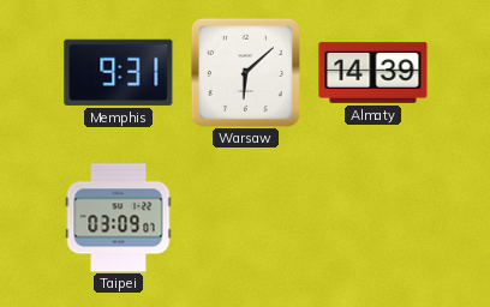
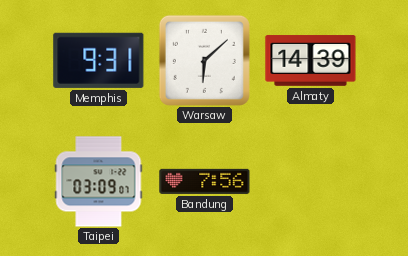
Bandung: none -> 7:56
